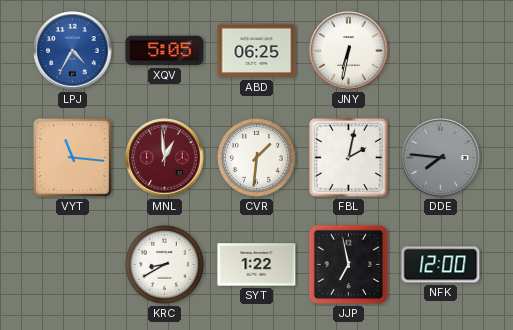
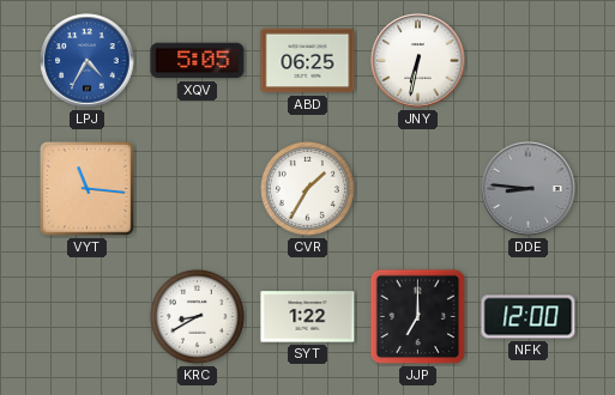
MNL: 12:59 -> none
CVR: 1:31 -> 1:35
FBL: 2:02 -> none
DDE: 7:46 -> 8:46
JJP: 6:58 -> 7:00
